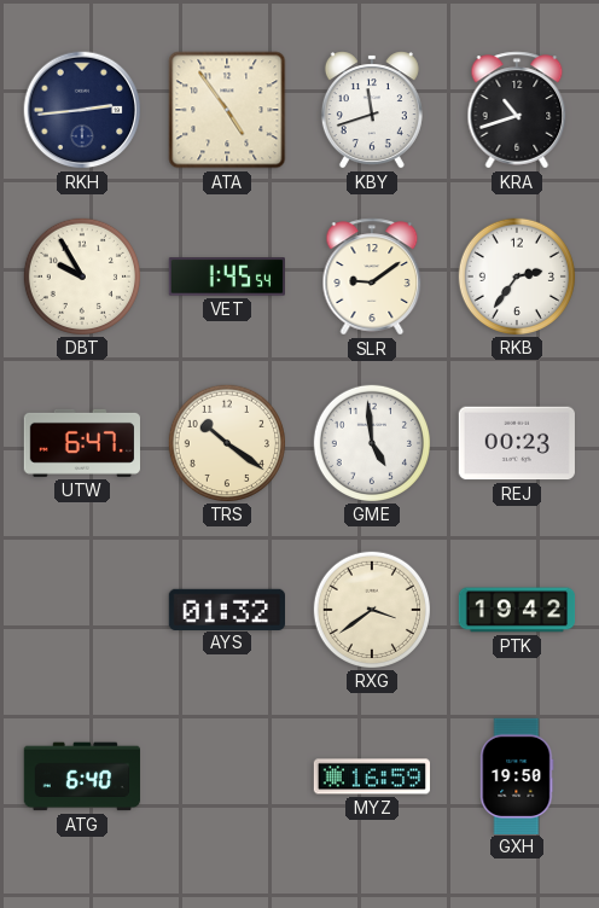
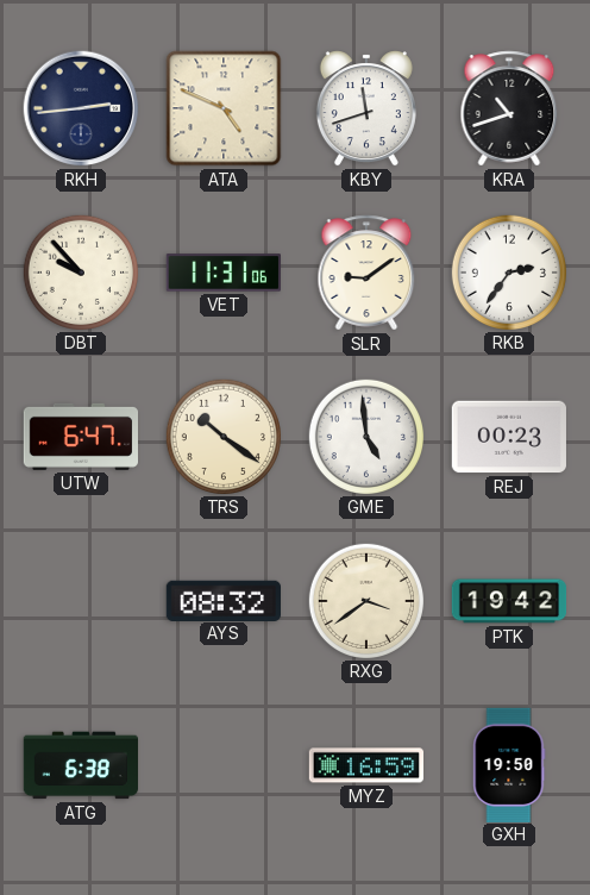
ATA: 4:54 -> 4:49
DBT: 9:55 -> 9:53
VET: 1:45 -> 11:31
AYS: 01:32 -> 08:32
ATG: 6:40 -> 6:38
